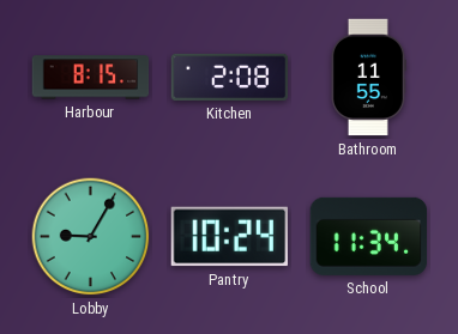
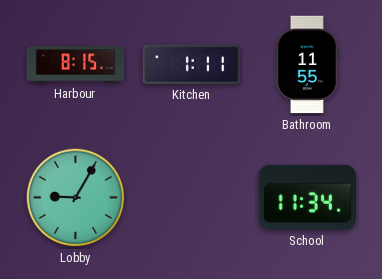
Kitchen: 2:08 -> 1:11
Pantry: 10:24 -> none
